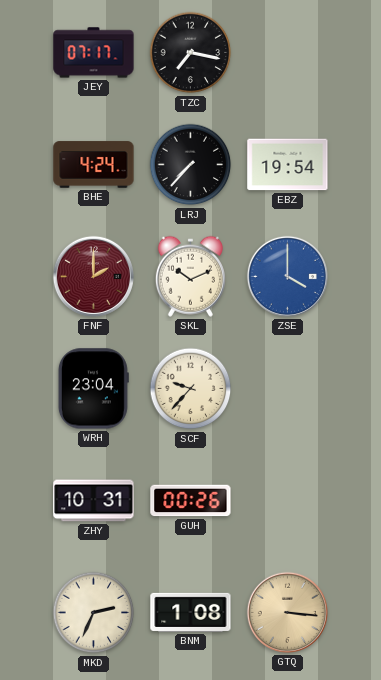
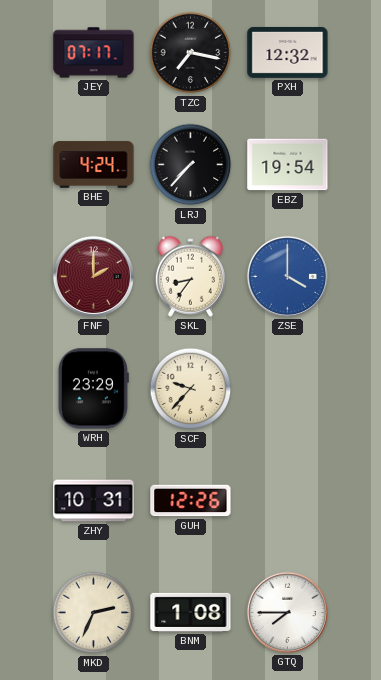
PXH: none -> 12:32
SKL: 10:11 -> 8:36
WRH: 23:04 -> 23:29
GUH: 00:26 -> 12:26
GTQ: 3:16 -> 7:45
GTQ dial: champagne -> white
